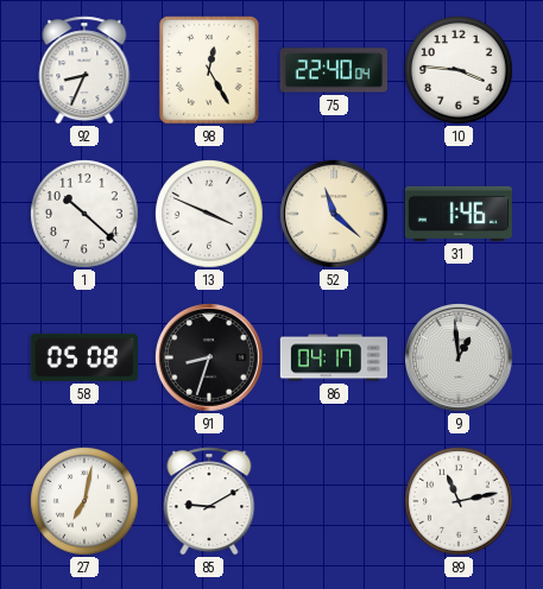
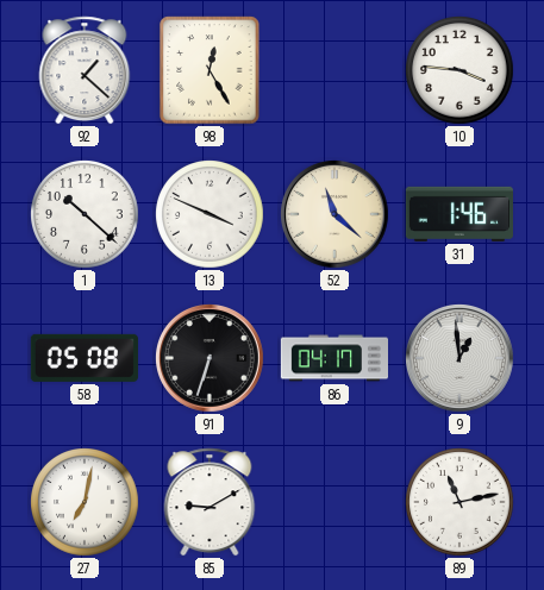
92: 8:34 -> 1:22
75: 22:40 -> none
91: 8:33 -> 6:33
